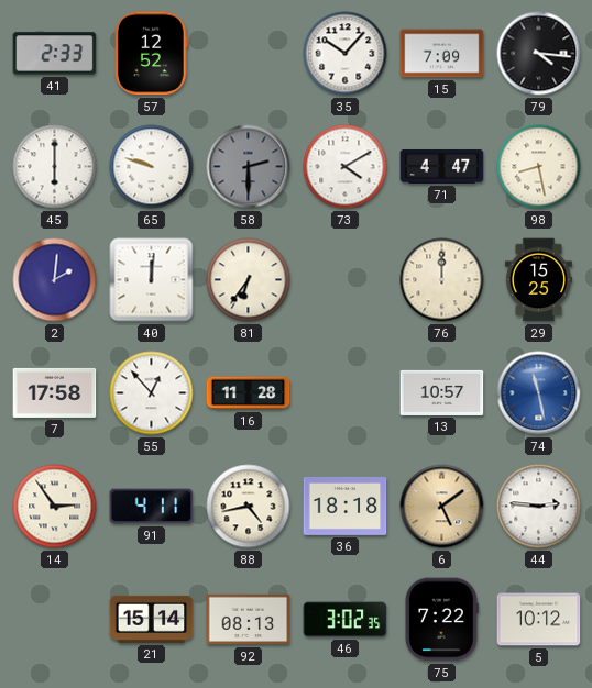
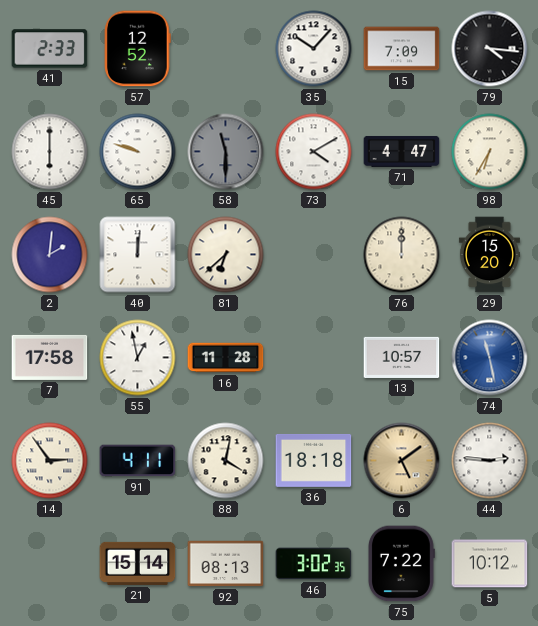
58: 2:30 -> 11:30
98: 8:28 -> 6:35
81: 6:36 -> 6:38
29: 15:25 -> 15:20
55: 12:53 -> 12:58
88: 4:43 -> 4:02
